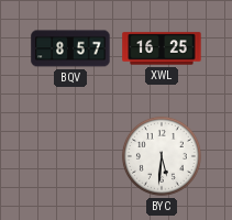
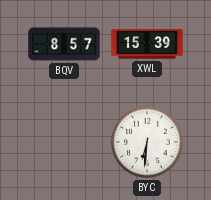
XWL: 16:25 -> 15:39
BYC: 5:31 -> 6:31
